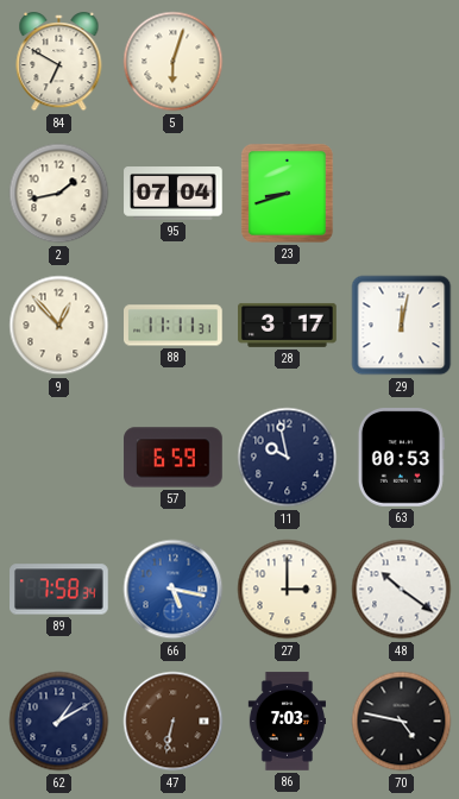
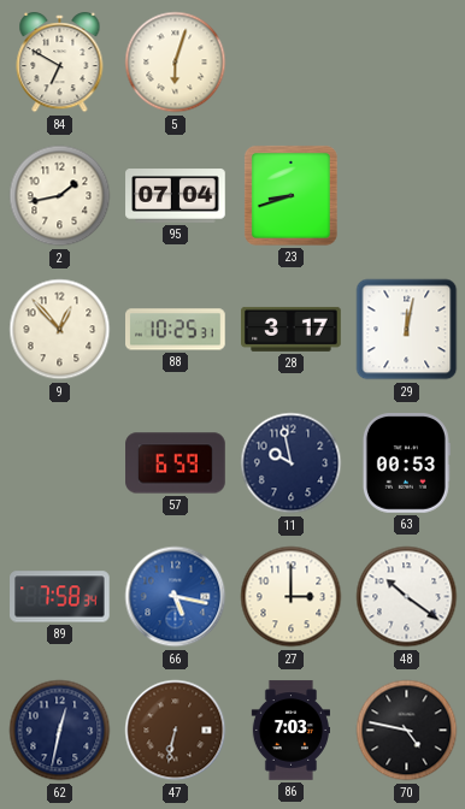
88: 11:11 -> 10:25
62: 1:10 -> 12:32
